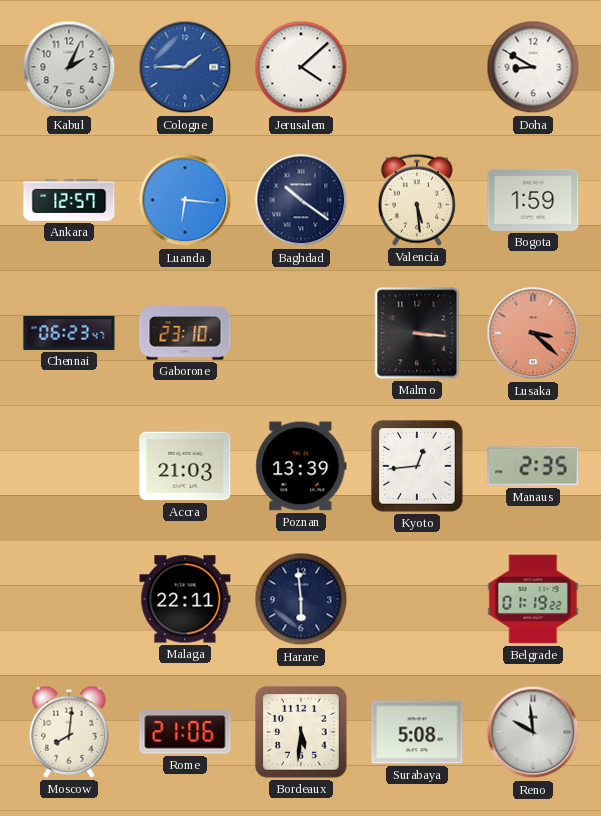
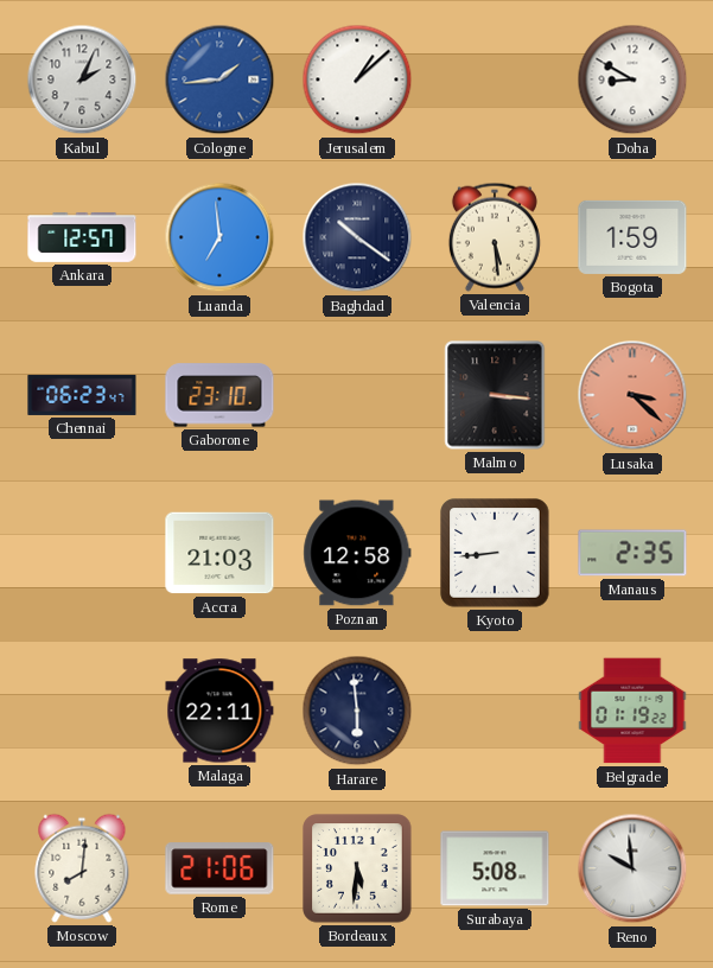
Cologne: 1:45 -> 1:44
Jerusalem: 4:08 -> 1:08
Luanda: 6:16 -> 6:59
Poznan: 13:39 -> 12:58
Kyoto: 12:44 -> 8:44
